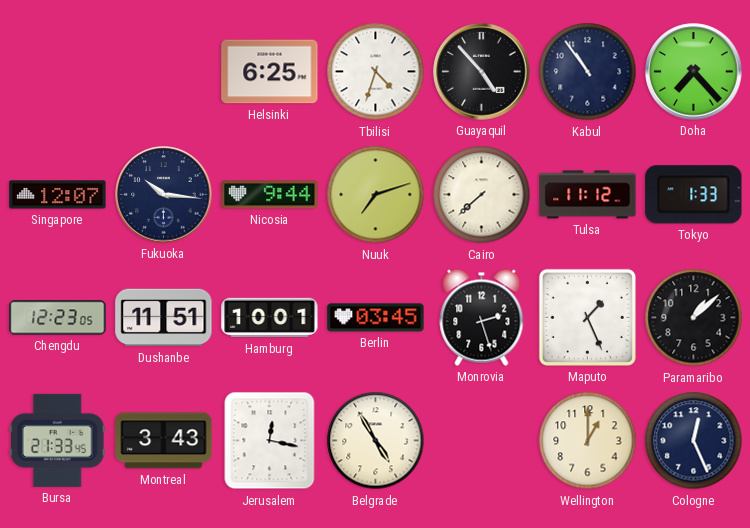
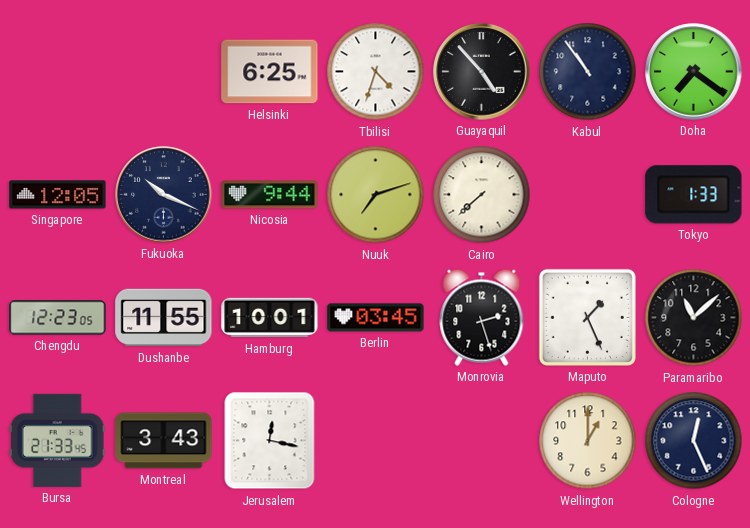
Doha: 7:23 -> 7:21
Singapore: 12:07 -> 12:05
Fukuoka: 10:16 -> 10:19
Tulsa: 11:12 -> none
Dushanbe: 11:51 -> 11:55
Paramaribo: 1:08 -> 11:08
Belgrade: 4:55 -> none
